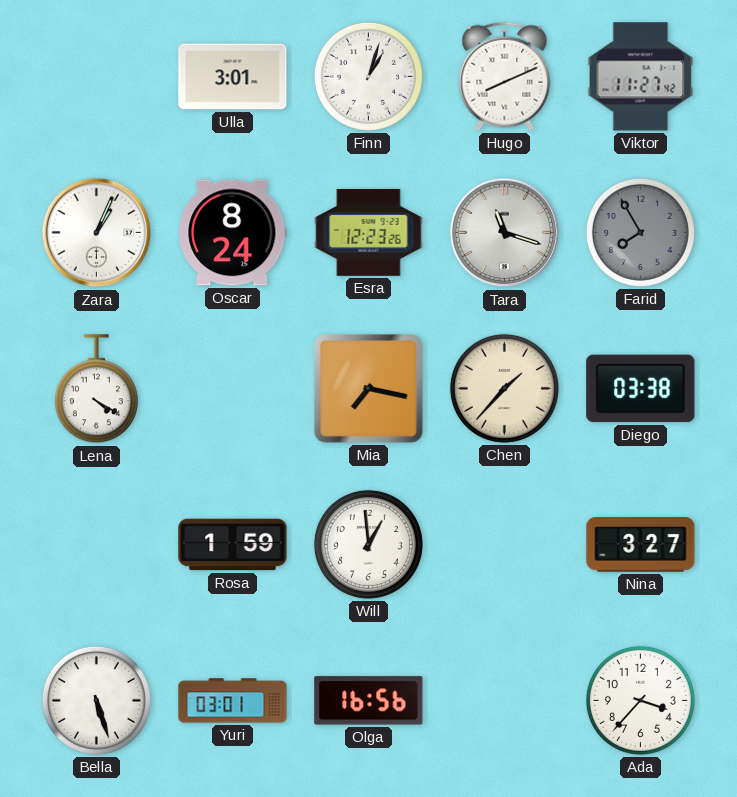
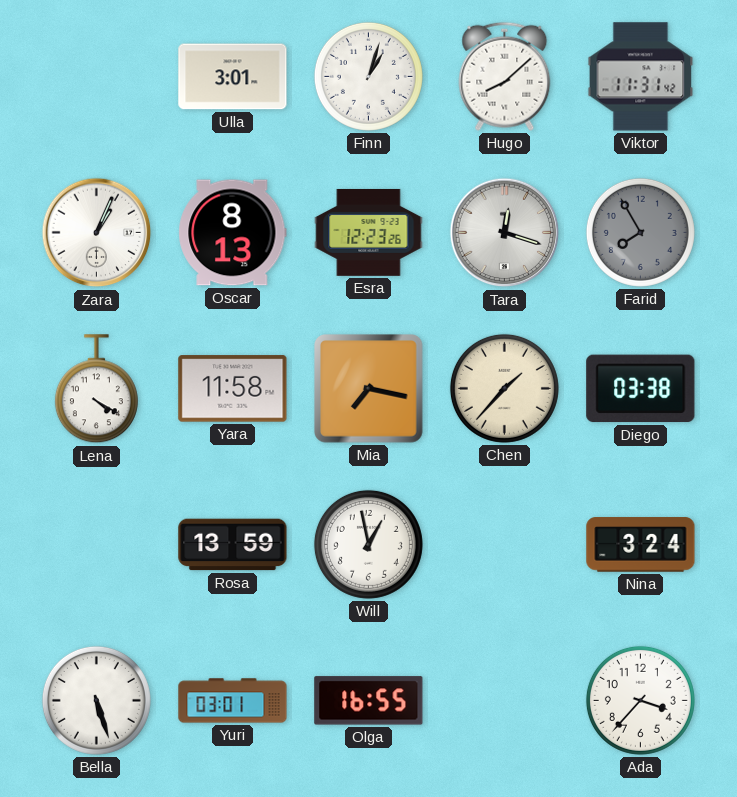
Hugo: 8:11 -> 8:08
Viktor: 11:27 -> 11:31
Oscar: 8:24 -> 8:13
Tara: 11:18 -> 12:18
Yara: none -> 11:58
Rosa: 1:59 -> 13:59
Will: 12:59 -> 12:58
Nina: 3:27 -> 3:24
Olga: 16:56 -> 16:55
